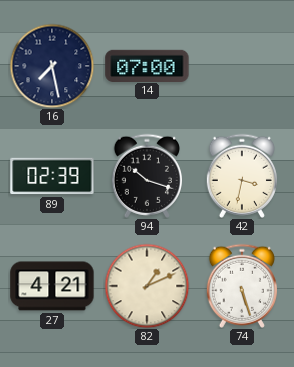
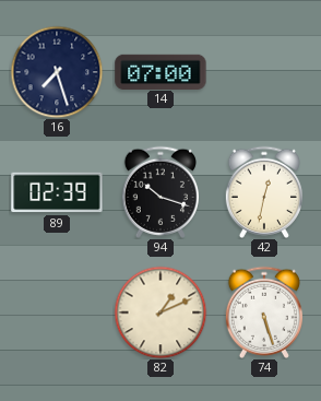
16: 7:28 -> 7:27
42: 3:32 -> 12:32
27: 4:21 -> none
